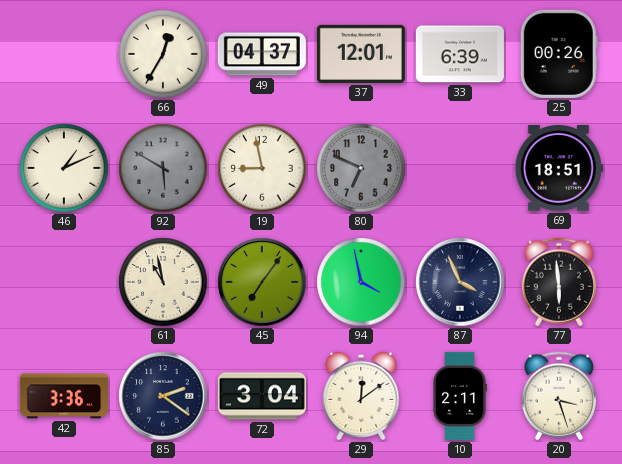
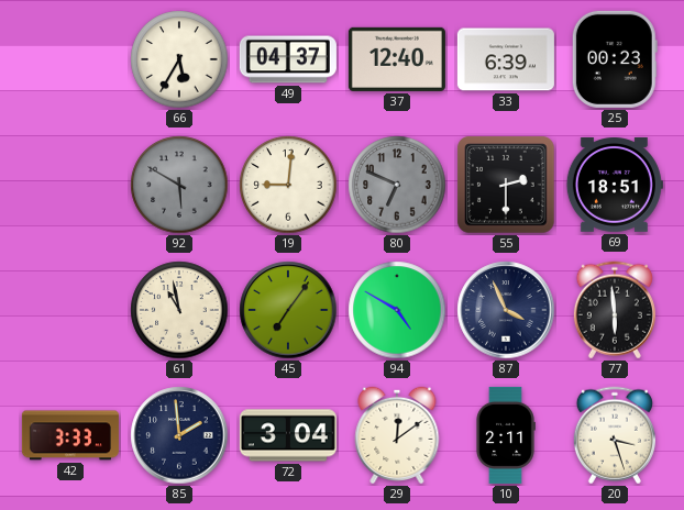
66: 12:35 -> 5:35
37: 12:01 -> 12:40
25: 00:26 -> 00:23
46: 1:11 -> none
19: 8:58 -> 9:01
55: none -> 2:30
94: 3:58 -> 4:50
42: 3:36 -> 3:33
85: 2:21 -> 1:59
